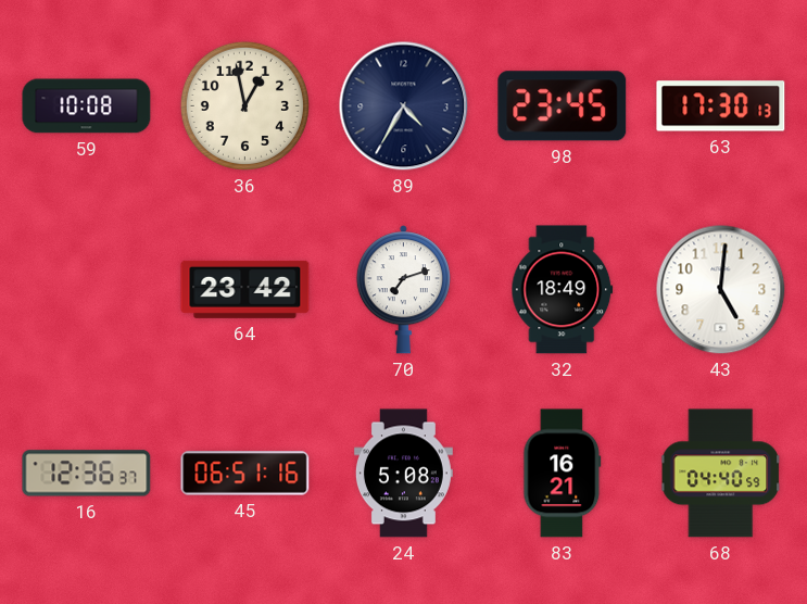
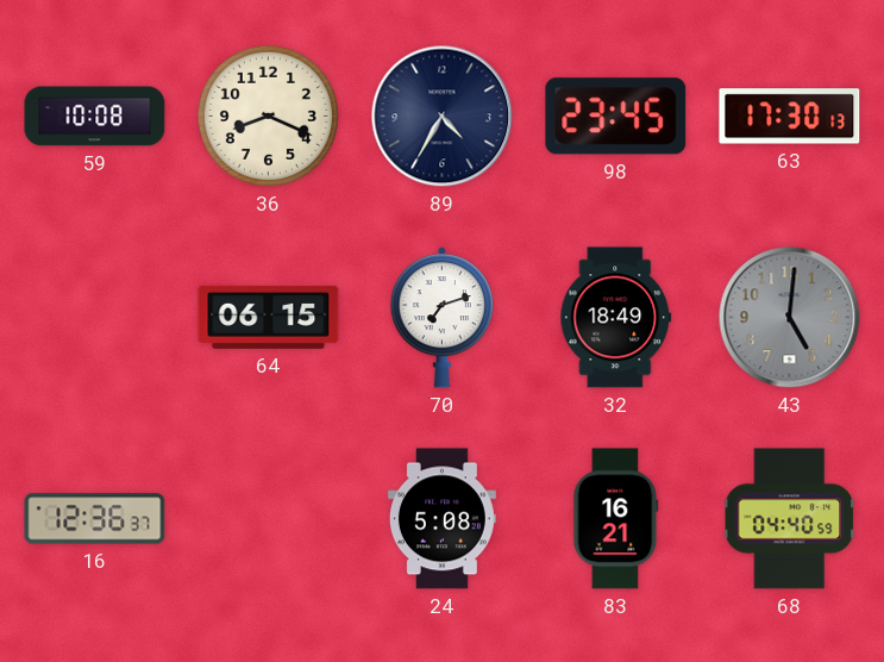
36: 12:58 -> 8:19
64: 23:42 -> 06:15
43 dial: white -> grey
45: 06:51 -> none
